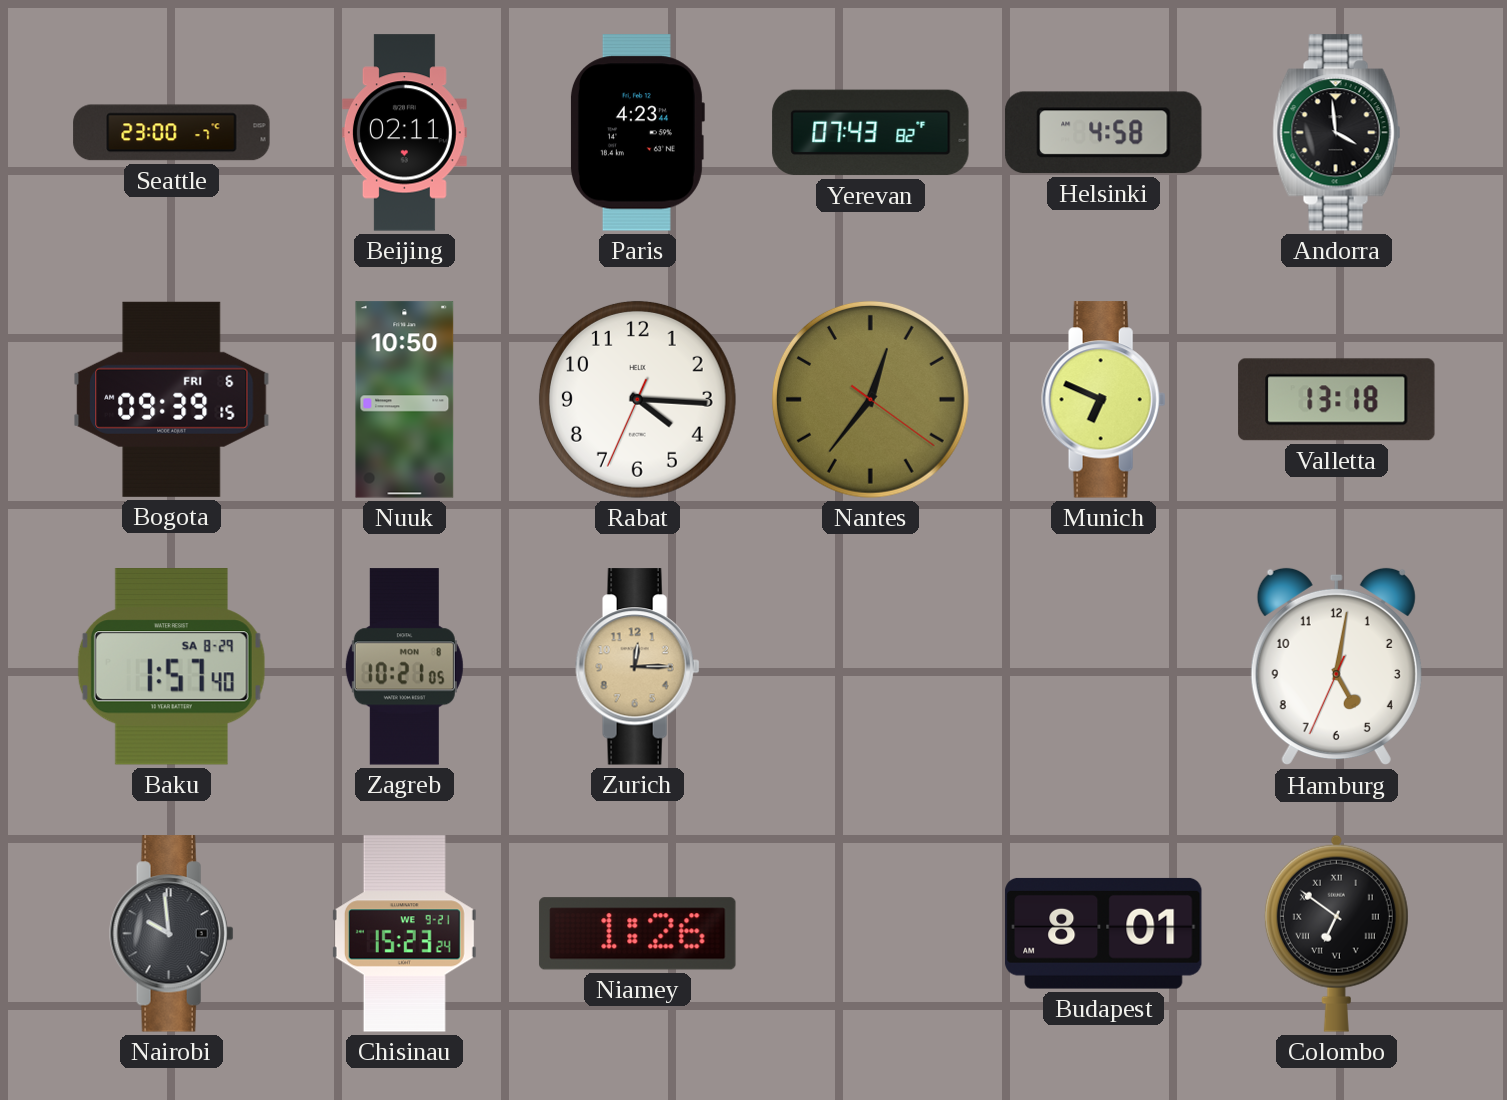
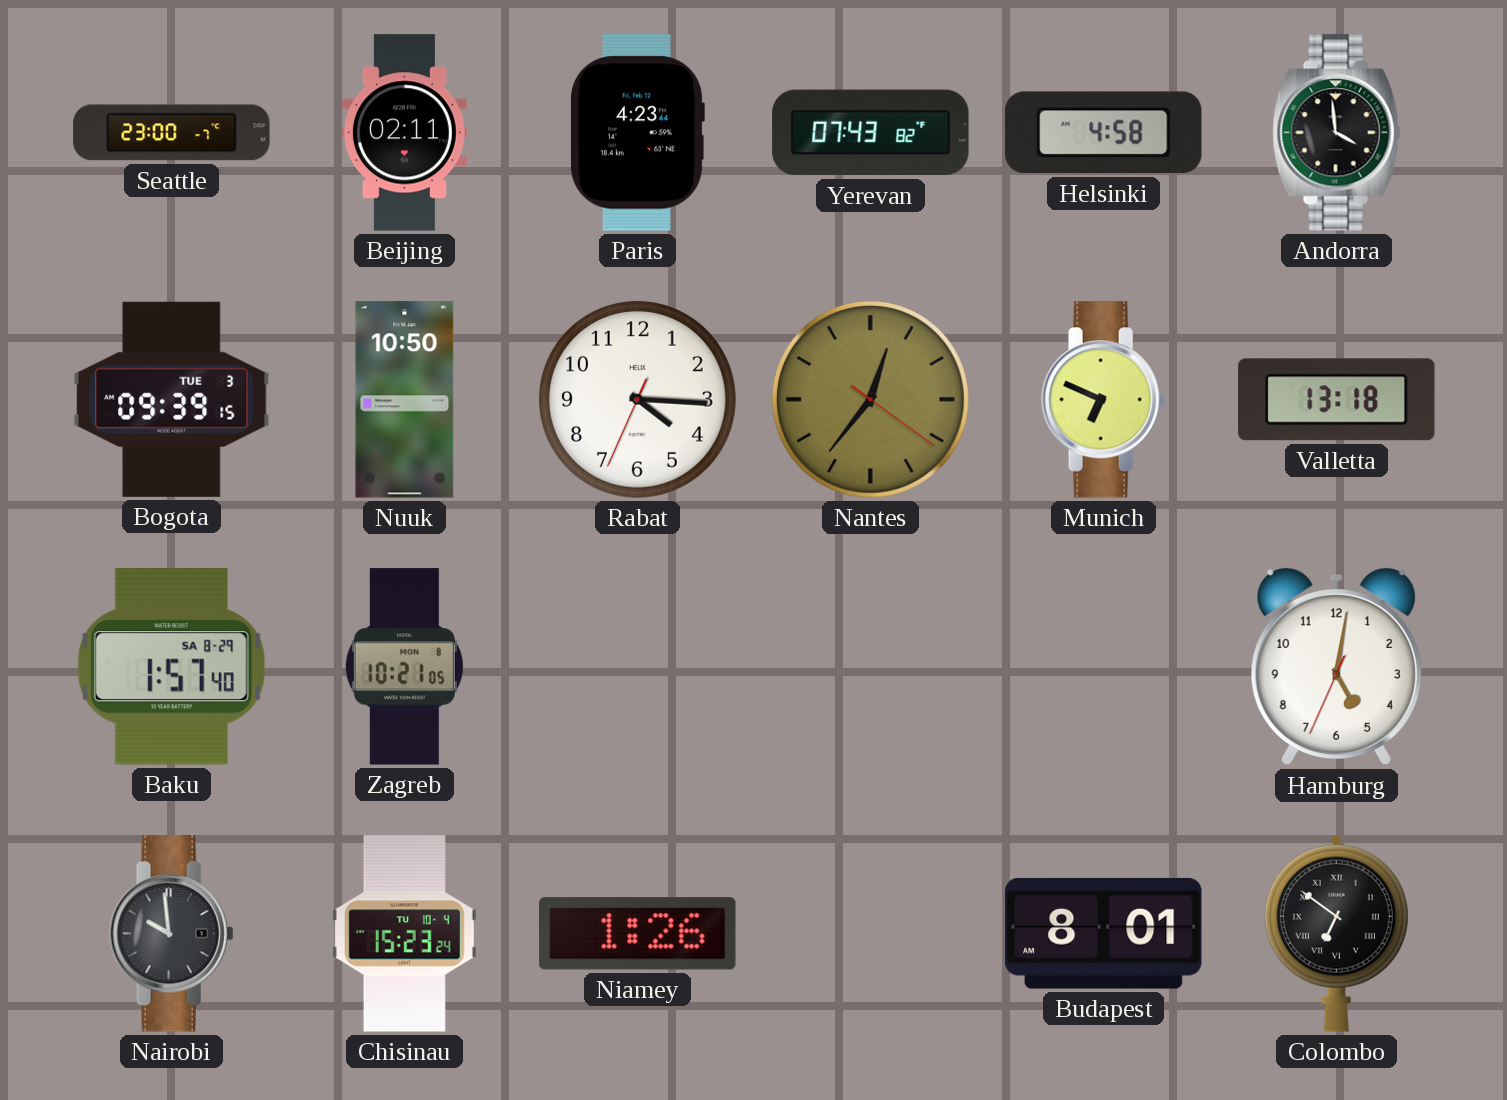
Bogota date: FRI 6 -> TUE 3
Zurich: 12:15 -> none
Chisinau date: WE 9-21 -> TU 10-4
